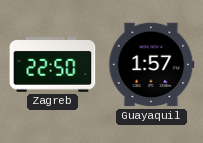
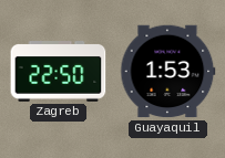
Guayaquil: 1:57 -> 1:53
